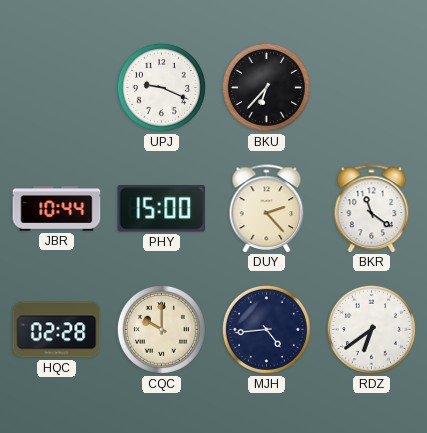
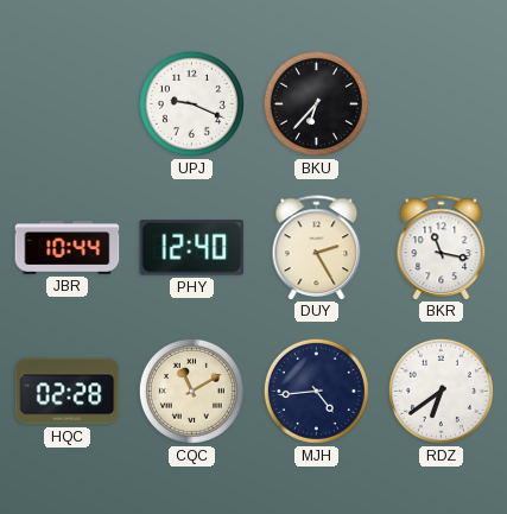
PHY: 15:00 -> 12:40
DUY: 2:23 -> 2:25
BKR: 11:21 -> 11:17
CQC: 10:00 -> 11:10
